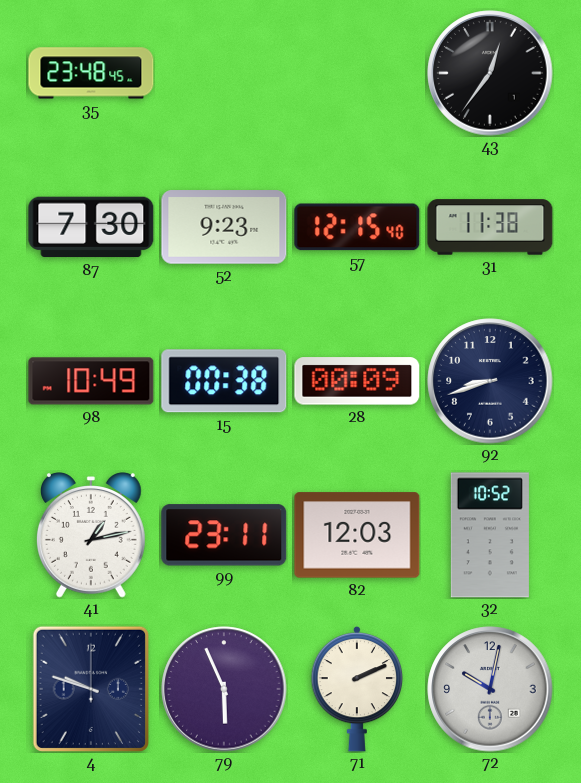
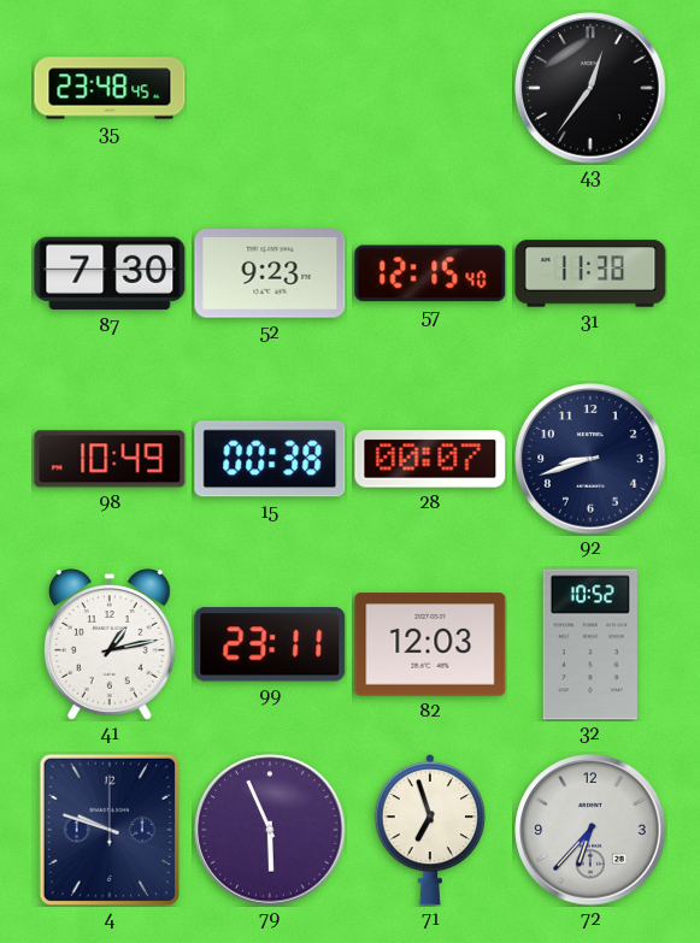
28: 00:09 -> 00:07
71: 2:11 -> 6:57
72: 10:02 -> 6:37
